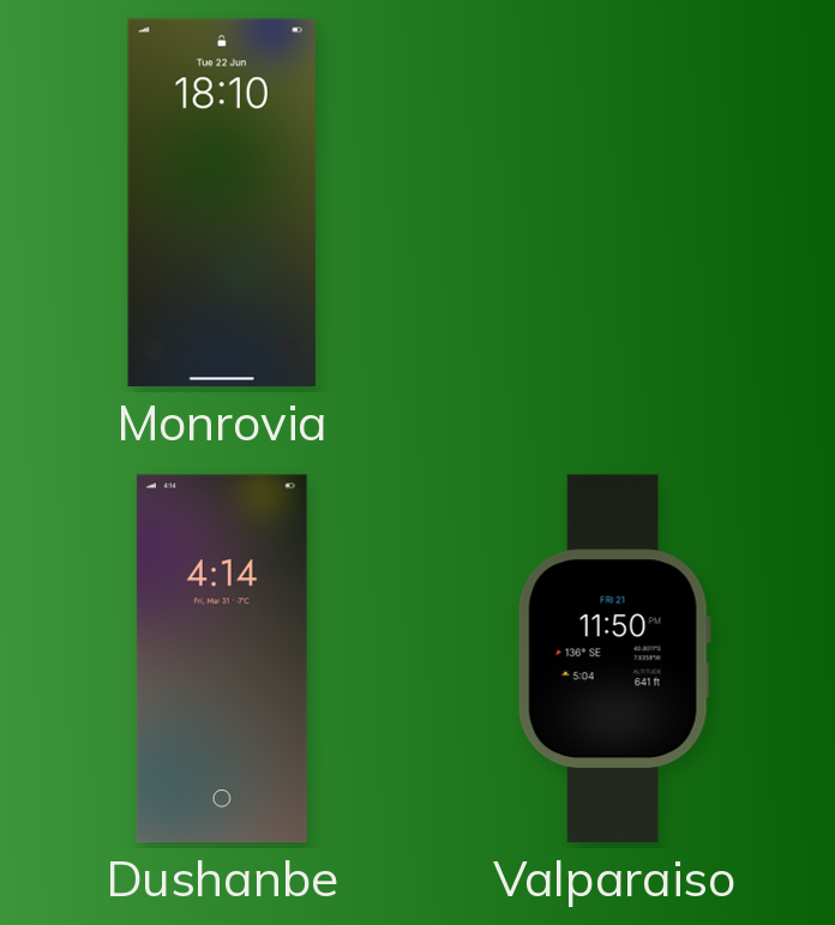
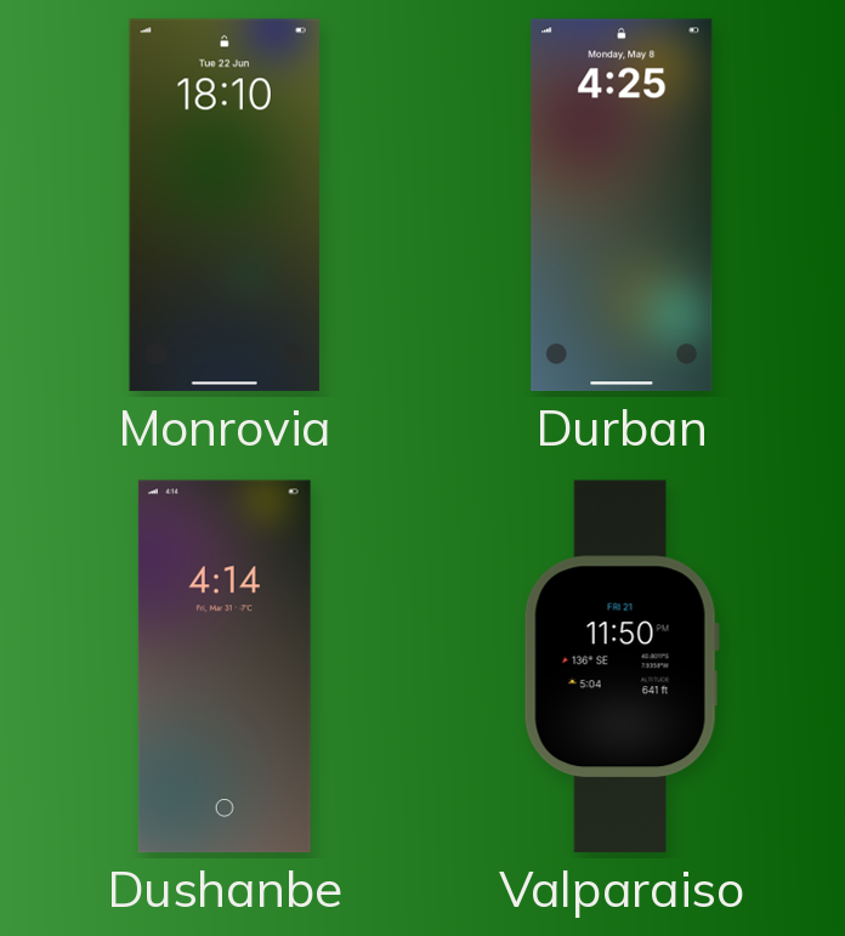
Durban: none -> 4:25
